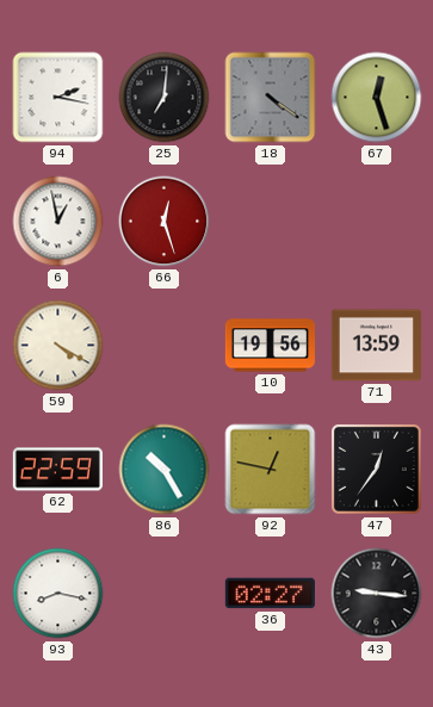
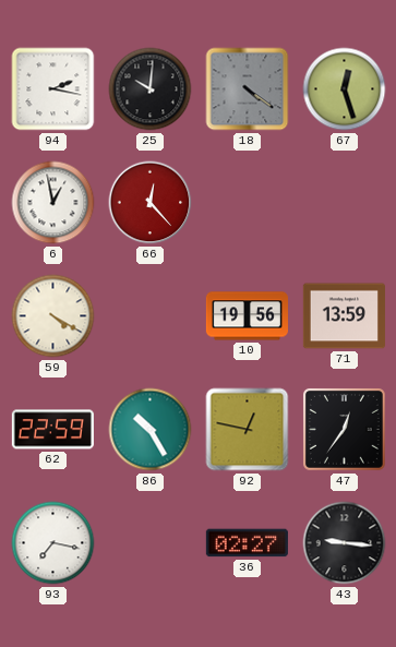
25: 7:01 -> 10:01
66: 12:27 -> 12:23
93: 8:17 -> 7:17
